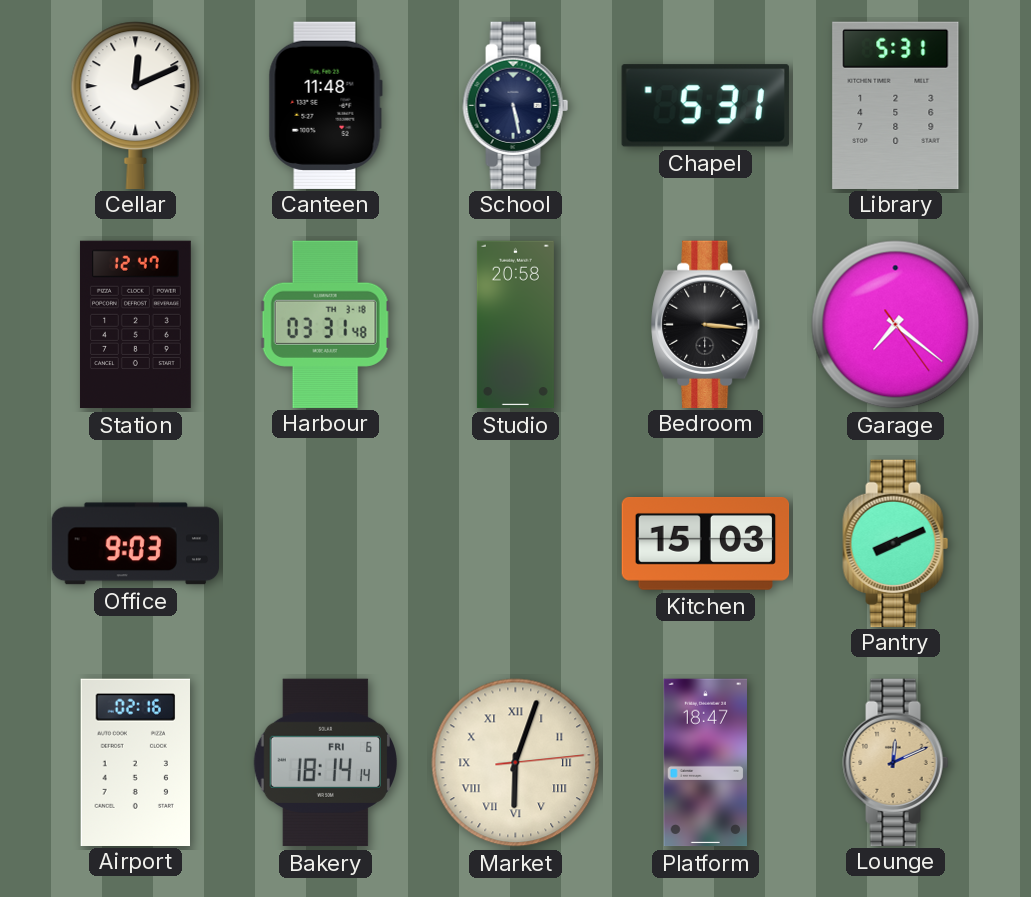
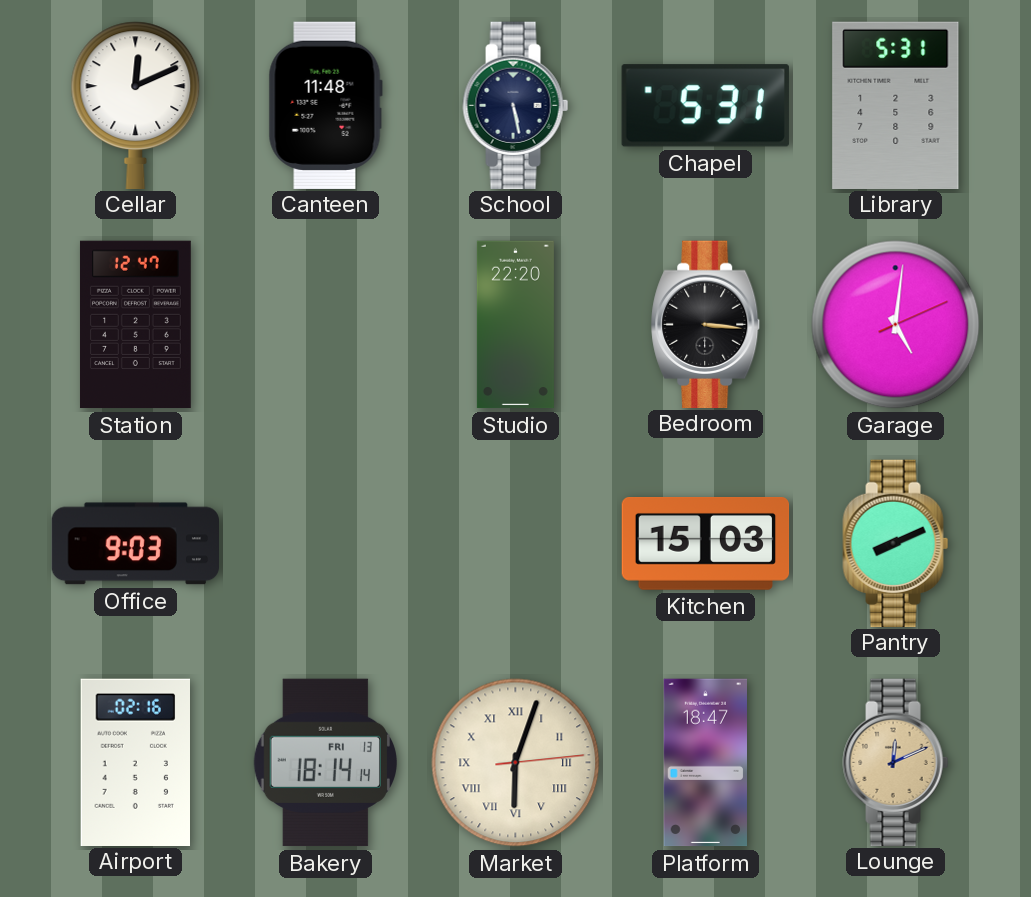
Harbour: 03:31 -> none
Studio: 20:58 -> 22:20
Garage: 7:21 -> 5:01
Bakery date: FRI 6 -> FRI 13
